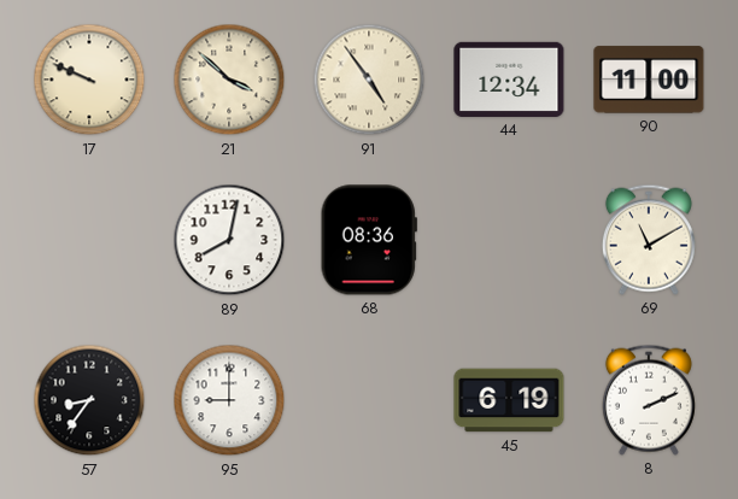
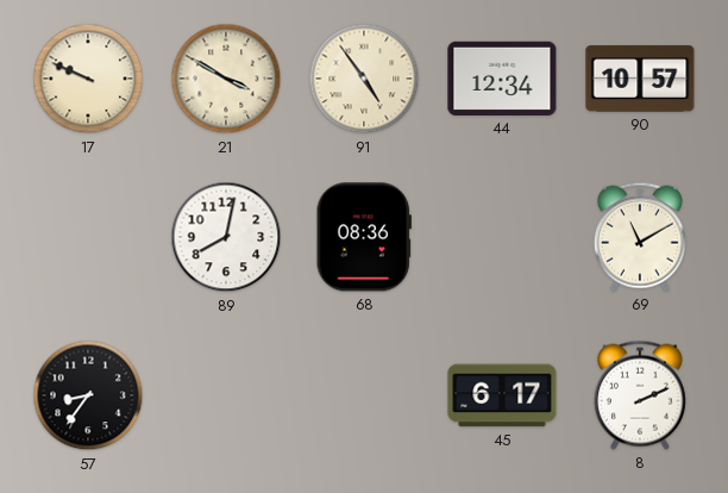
21: 3:52 -> 3:50
90: 11:00 -> 10:57
95: 9:00 -> none
45: 6:19 -> 6:17
